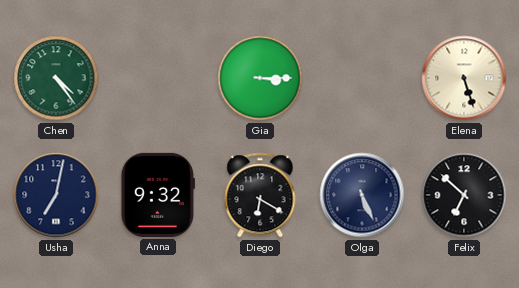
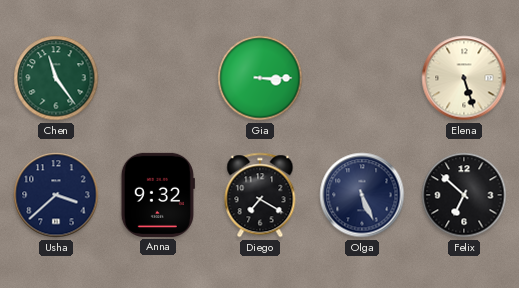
Chen: 4:24 -> 11:24
Usha: 7:02 -> 3:38
Diego: 6:20 -> 7:20
